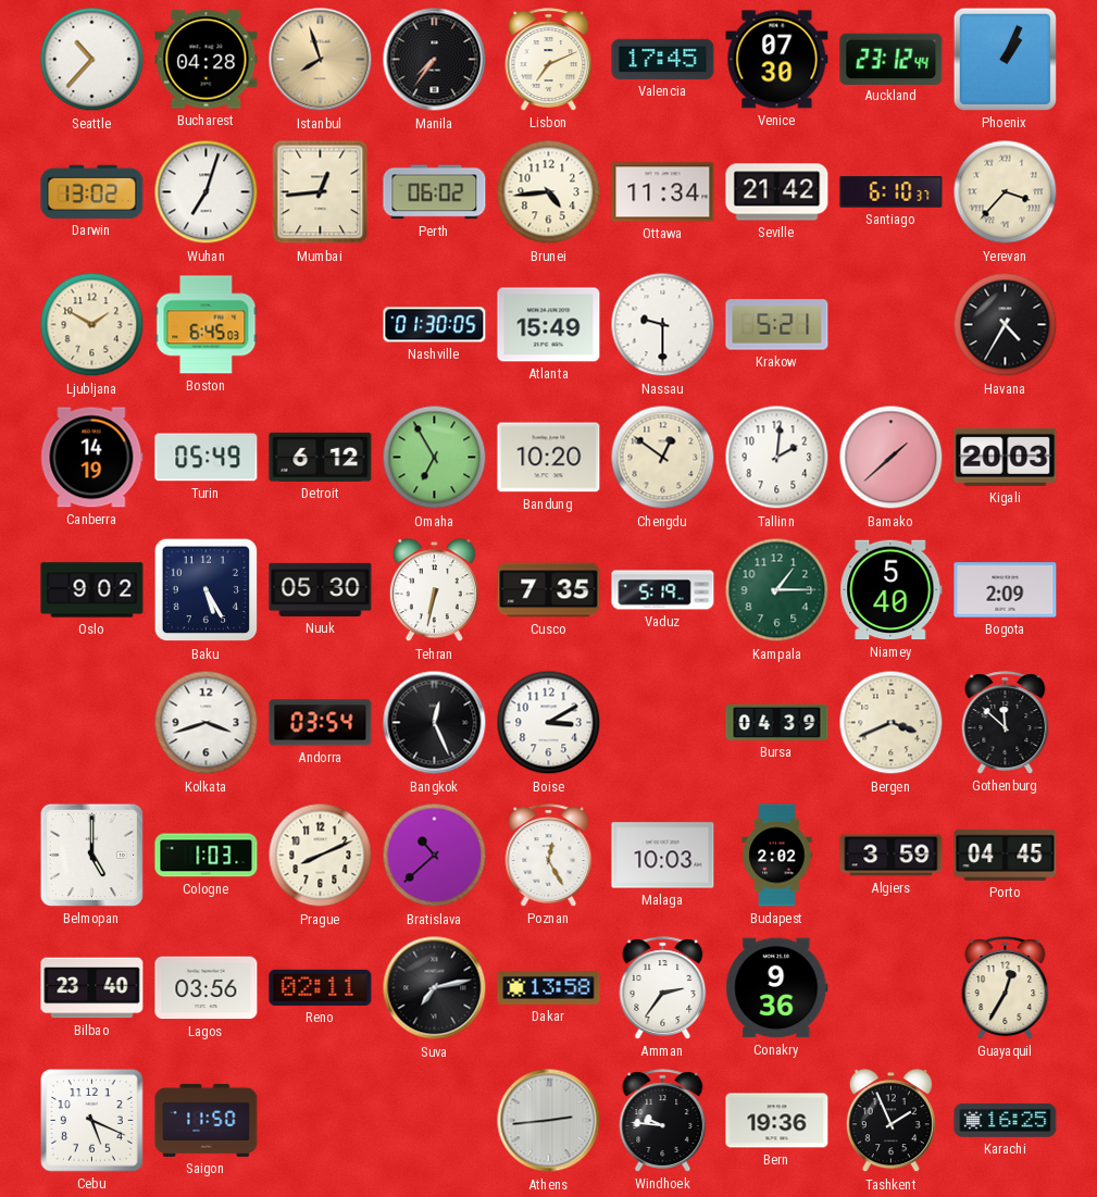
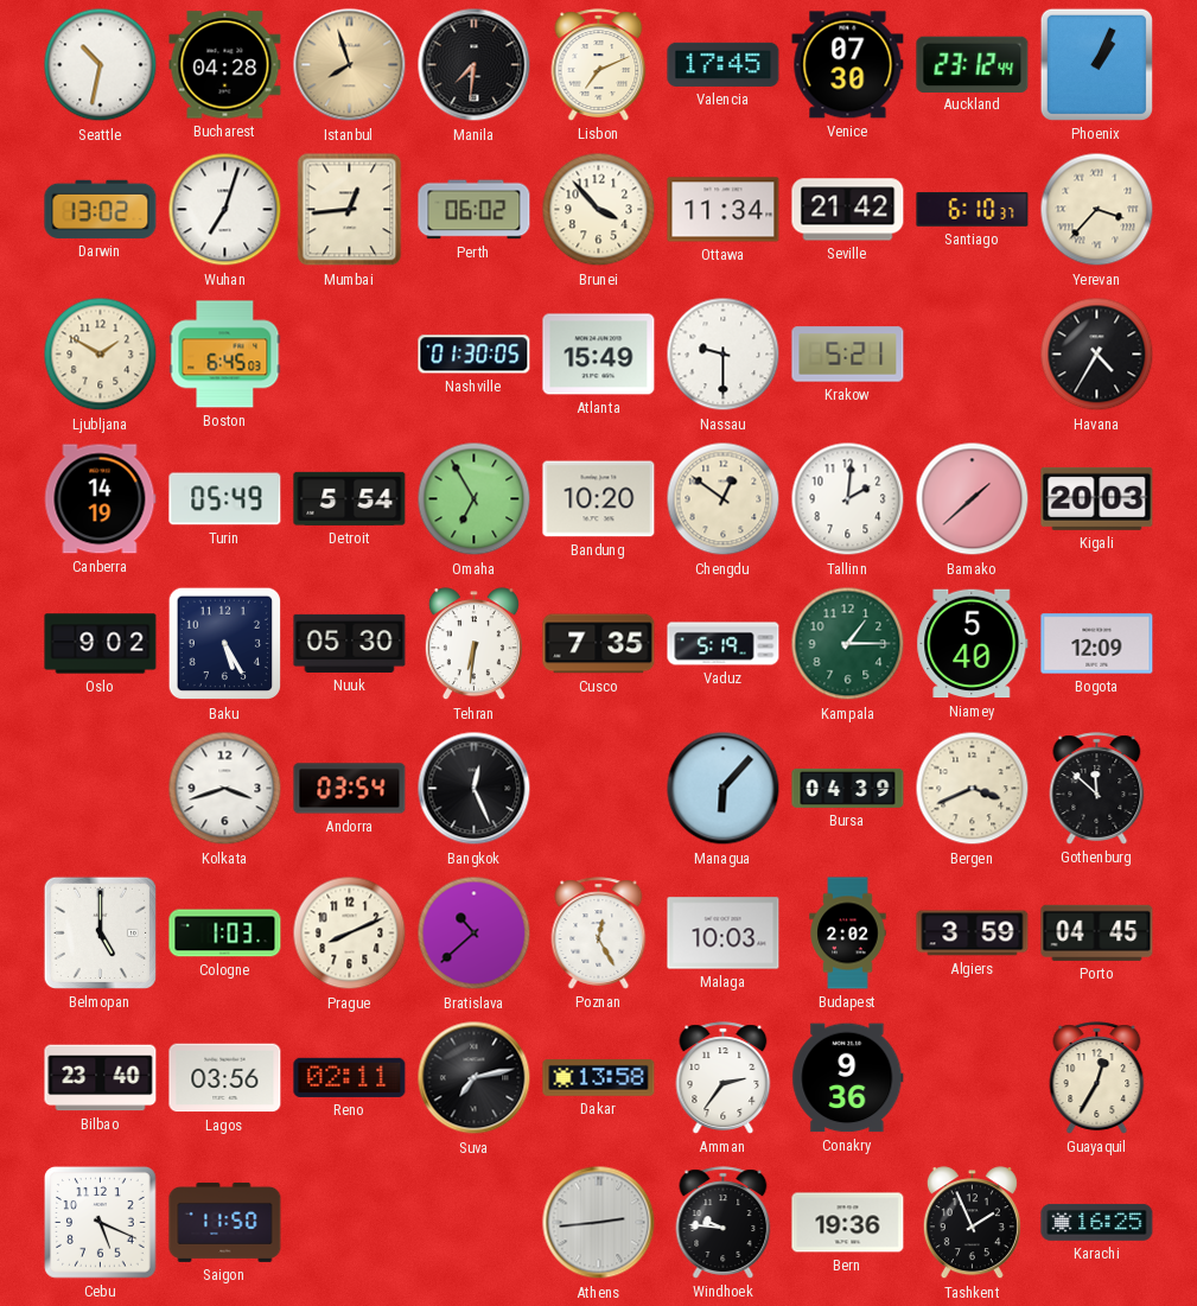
Seattle: 10:37 -> 10:32
Manila: 7:36 -> 7:31
Brunei: 4:44 -> 3:53
Detroit: 6:12 -> 5:54
Tehran: 6:32 -> 6:31
Bogota: 2:09 -> 12:09
Boise: 3:10 -> none
Managua: none -> 6:07
